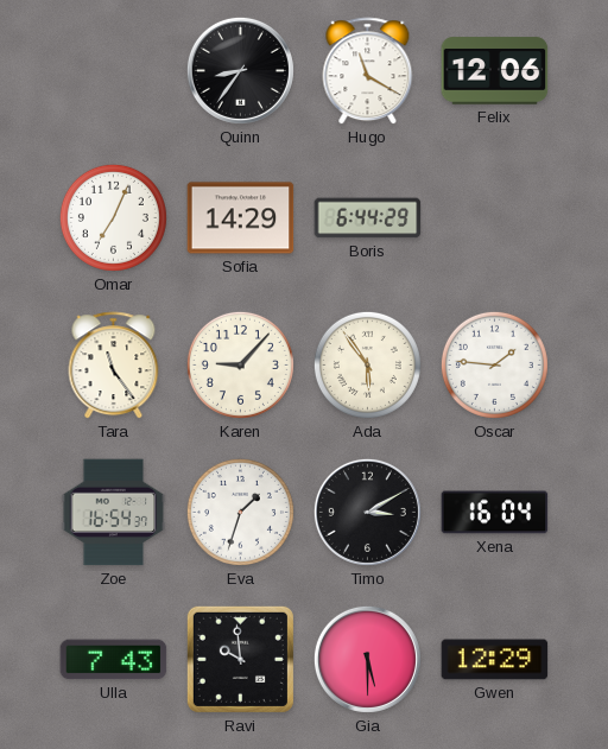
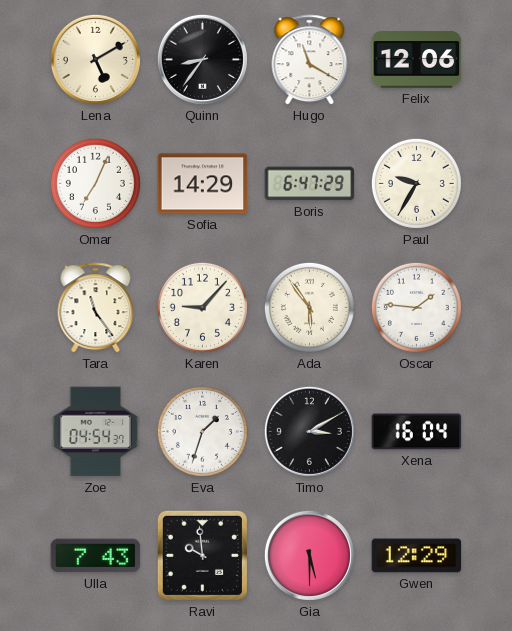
Lena: none -> 5:10
Boris: 6:44 -> 6:47
Paul: none -> 9:35
Zoe: 16:54 -> 04:54
